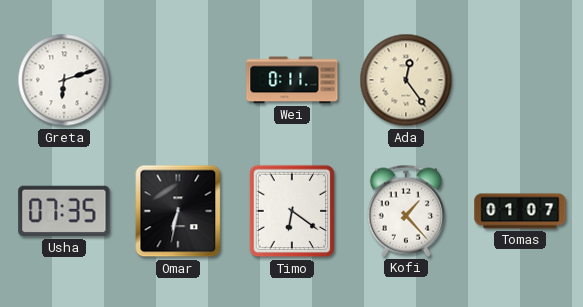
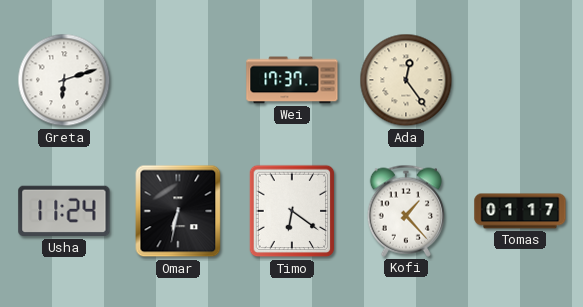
Wei: 0:11 -> 17:37
Usha: 07:35 -> 11:24
Tomas: 01:07 -> 01:17
